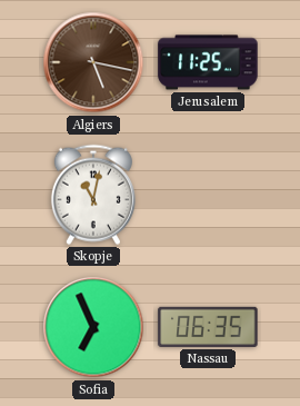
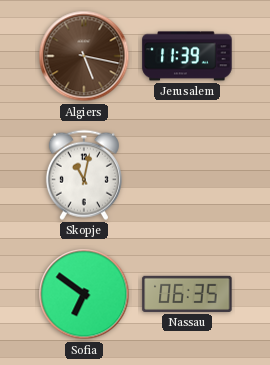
Jerusalem: 11:25 -> 11:39
Sofia: 6:56 -> 6:51
